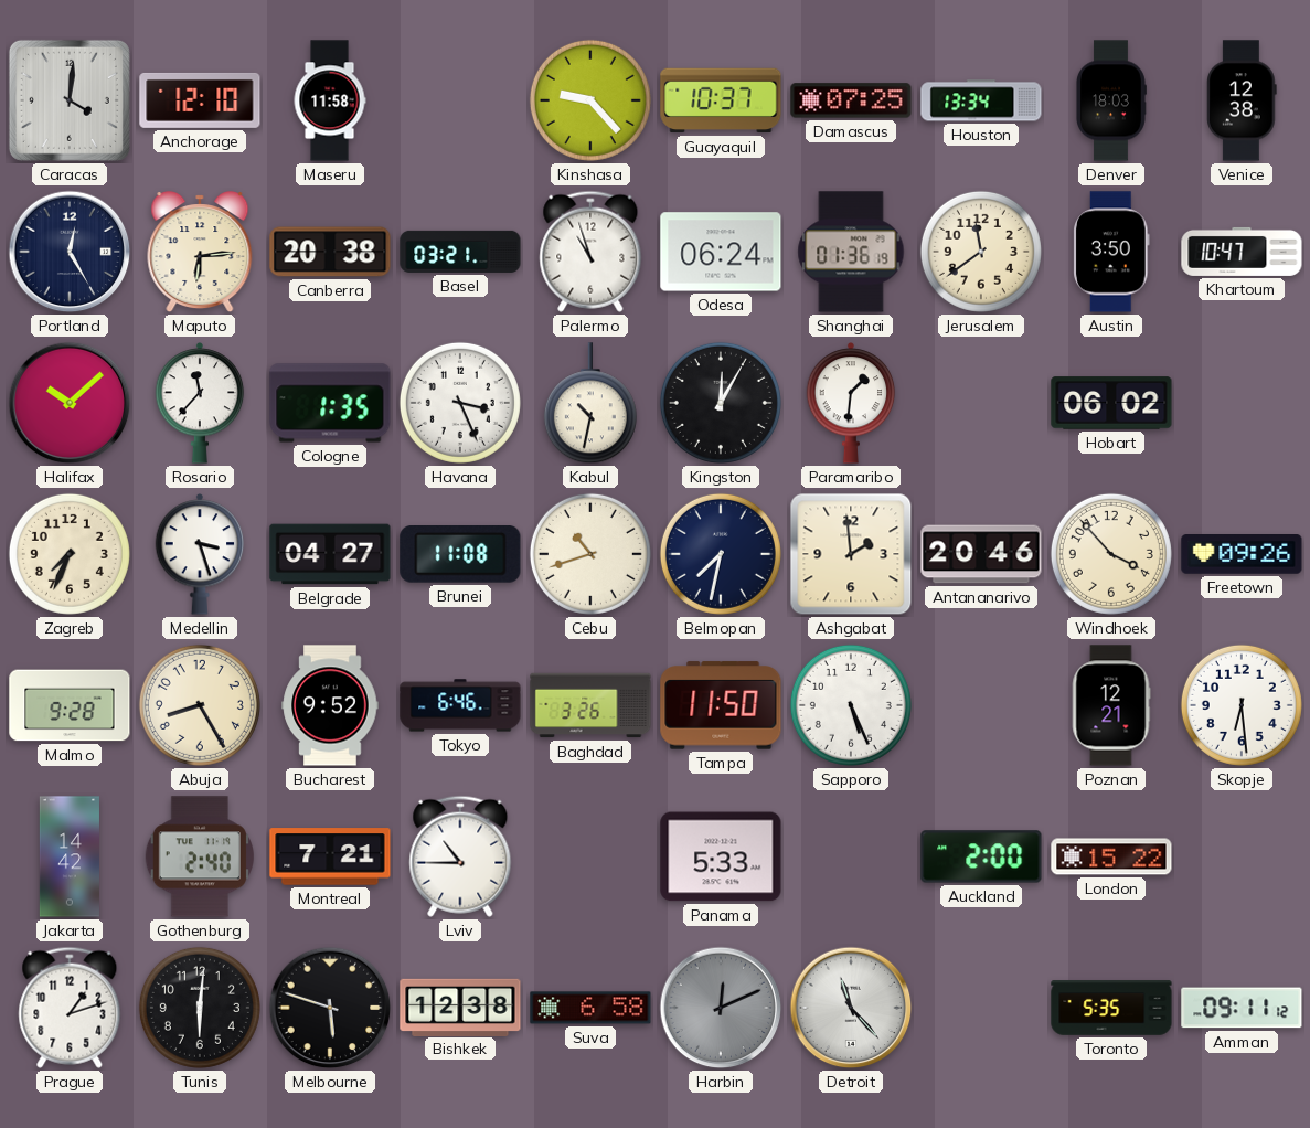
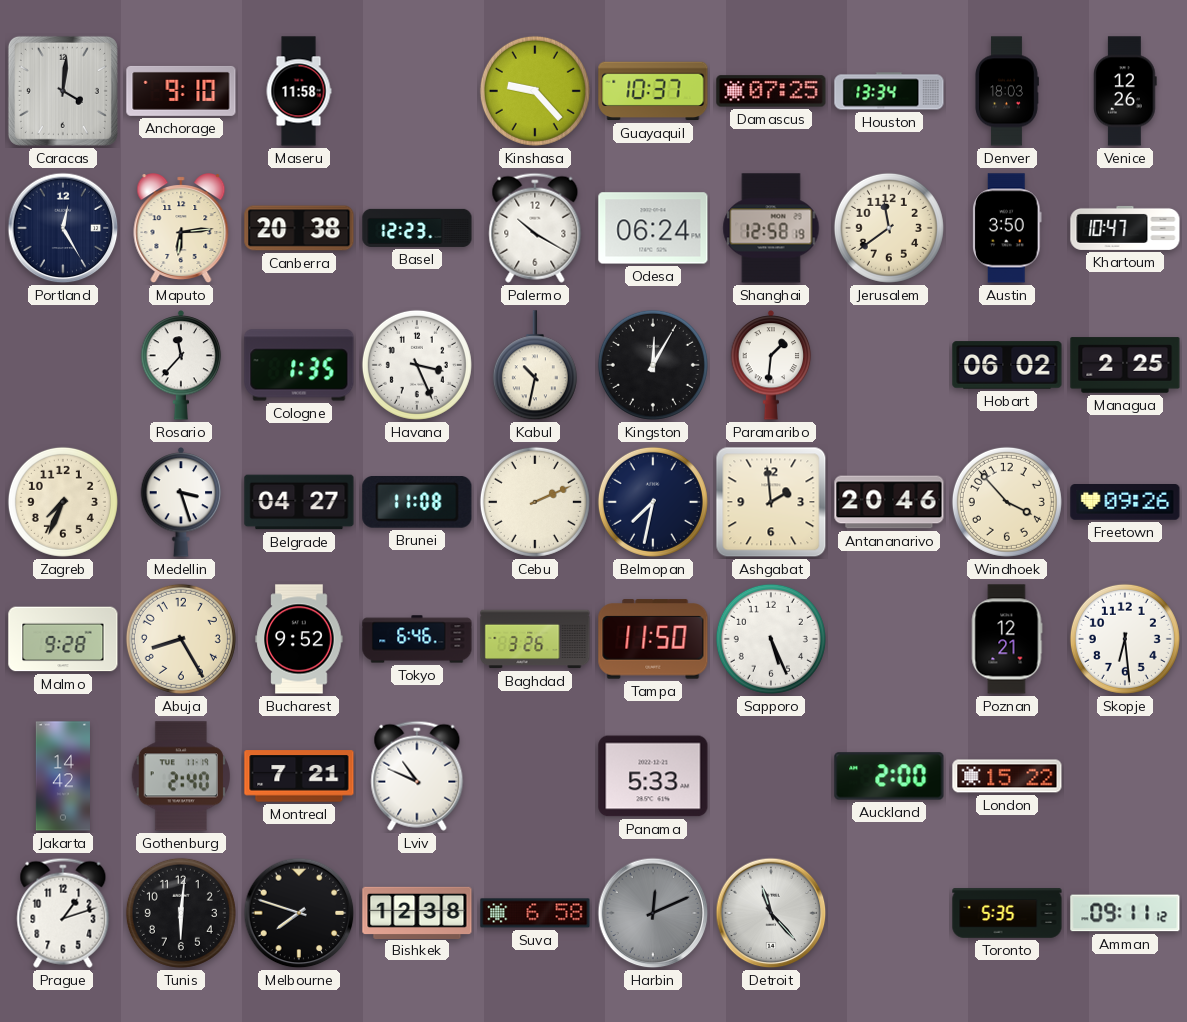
Anchorage: 12:10 -> 9:10
Venice: 12:38 -> 12:26
Basel: 03:21 -> 12:23
Palermo: 10:57 -> 10:20
Shanghai: 01:36 -> 12:58
Halifax: 10:08 -> none
Managua: none -> 2:25
Cebu: 10:42 -> 2:11
Lviv: 10:45 -> 10:49
Melbourne: 5:48 -> 7:48
